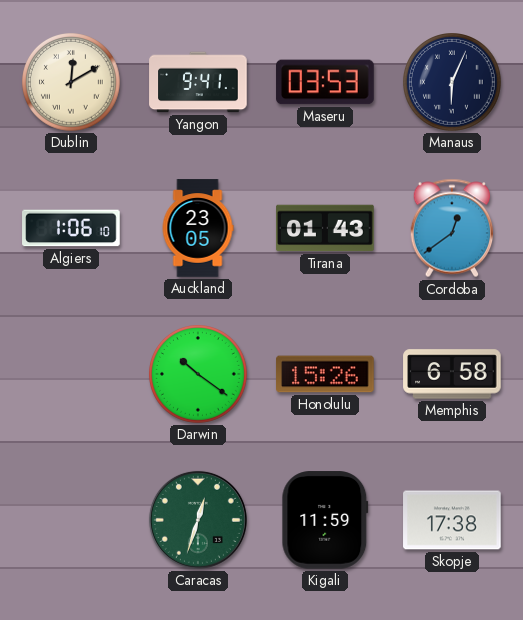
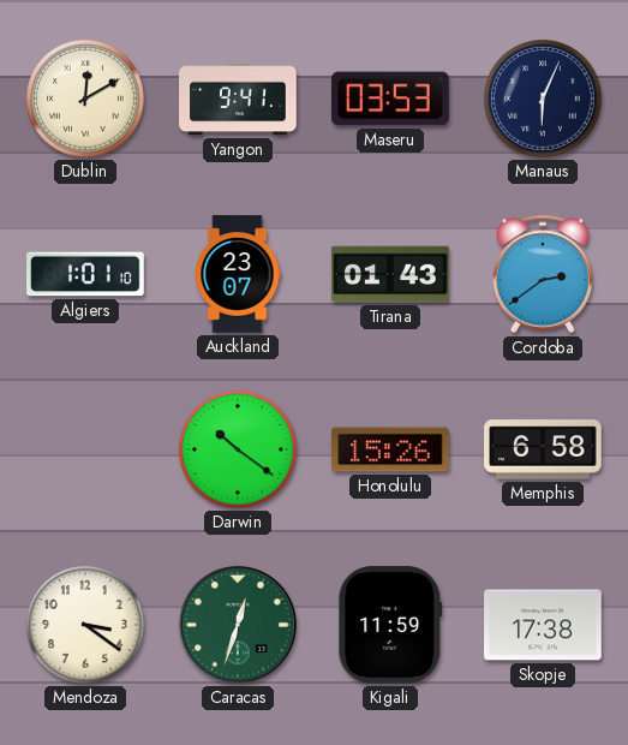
Algiers: 1:06 -> 1:01
Auckland: 23:05 -> 23:07
Cordoba: 12:39 -> 2:39
Mendoza: none -> 3:21
